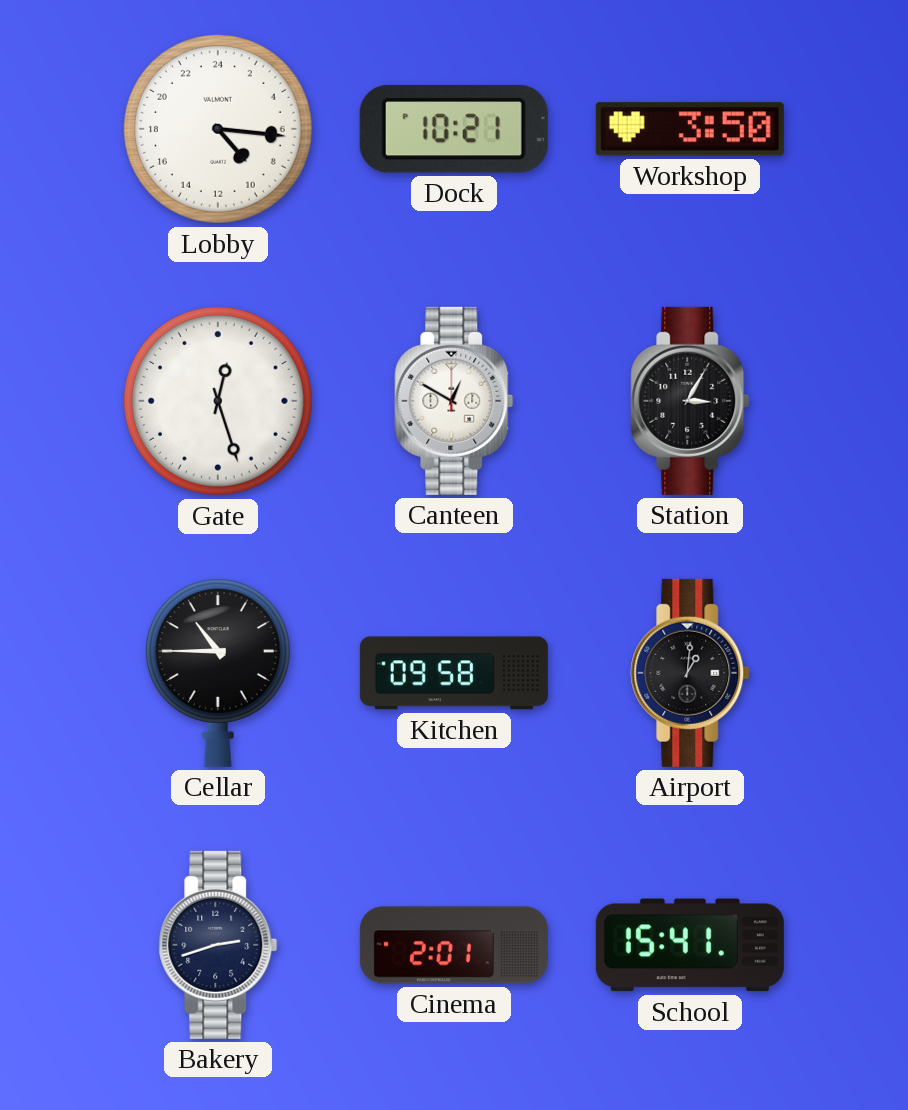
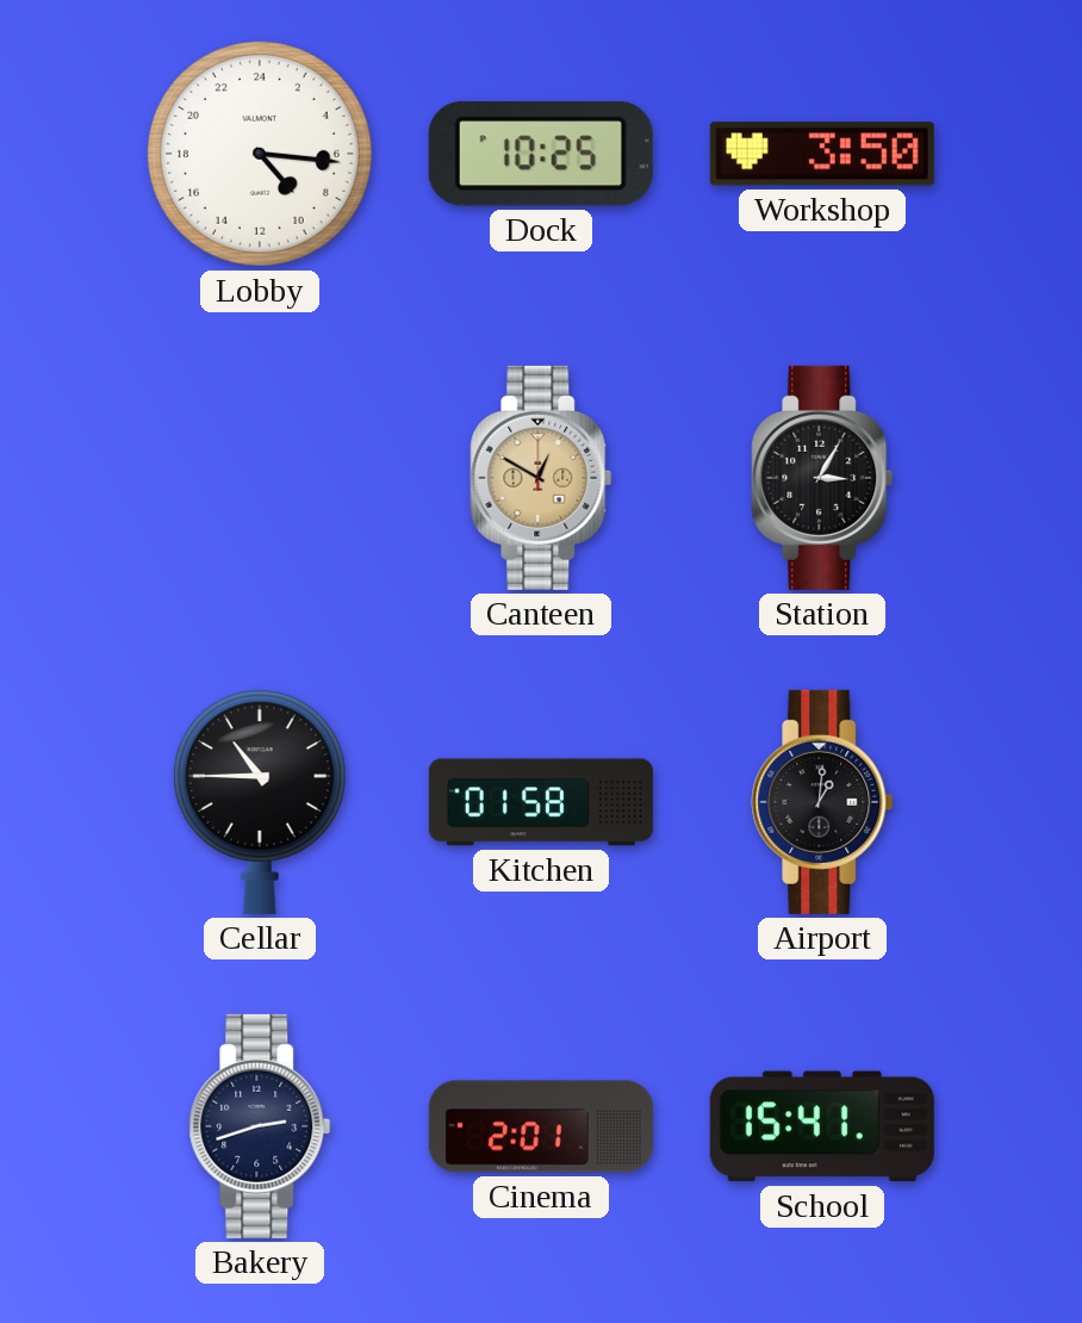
Dock: 10:21 -> 10:25
Gate: 12:27 -> none
Canteen dial: white -> champagne
Kitchen: 09:58 -> 01:58
